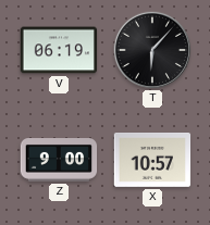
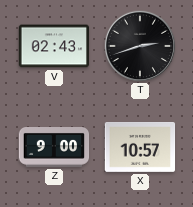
V: 06:19 -> 02:43
T: 6:07 -> 2:42
